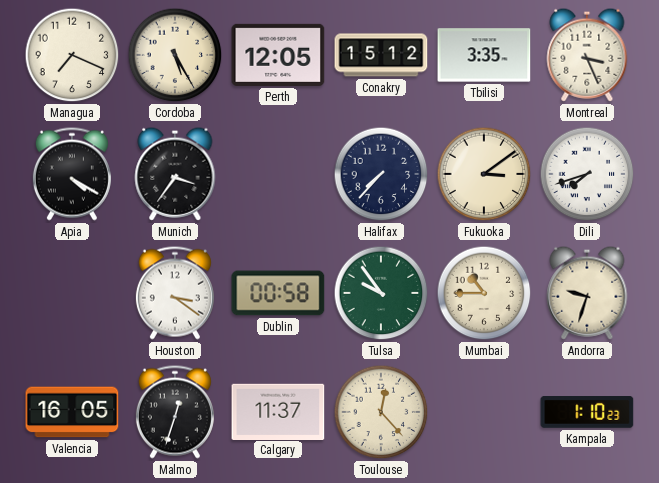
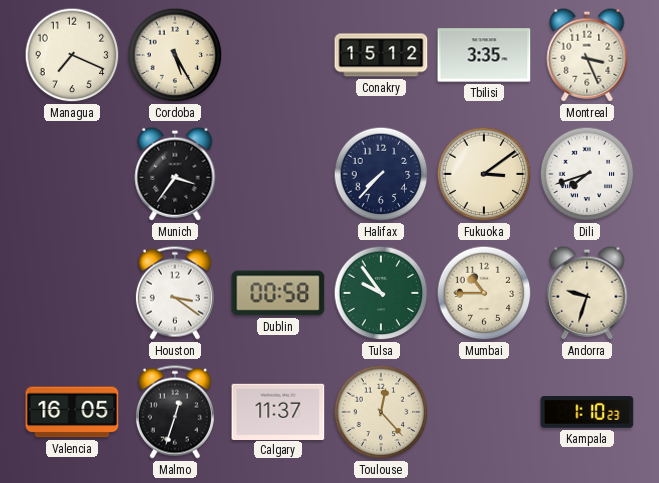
Perth: 12:05 -> none
Apia: 4:20 -> none
